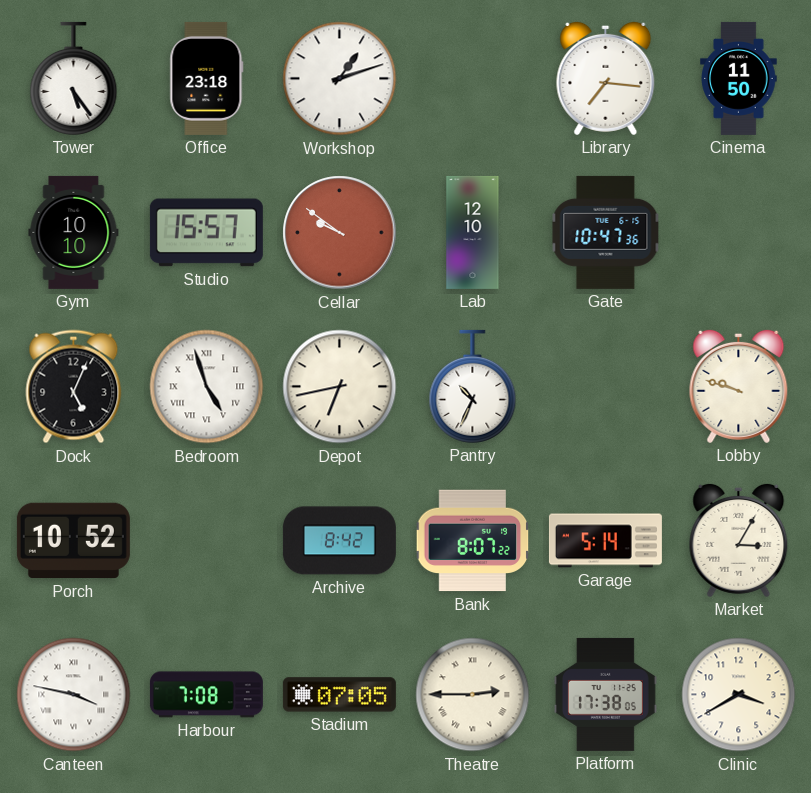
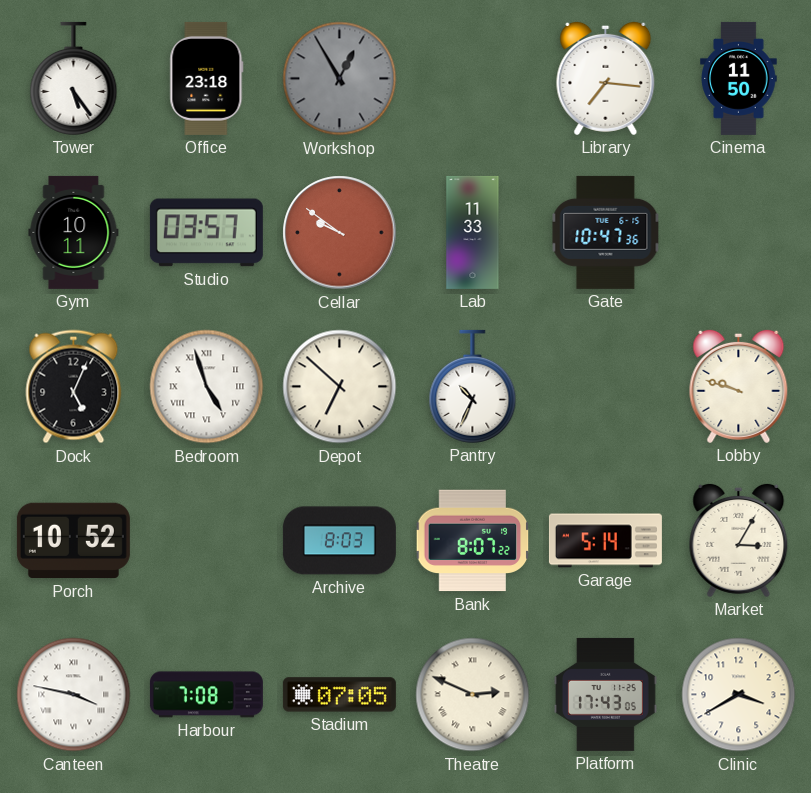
Workshop: 1:12 -> 12:55
Workshop dial: white -> grey
Gym: 10:10 -> 10:11
Studio: 15:57 -> 03:57
Lab: 12:10 -> 11:33
Depot: 6:43 -> 6:52
Archive: 8:42 -> 8:03
Theatre: 2:45 -> 2:49
Platform: 17:38 -> 17:43
